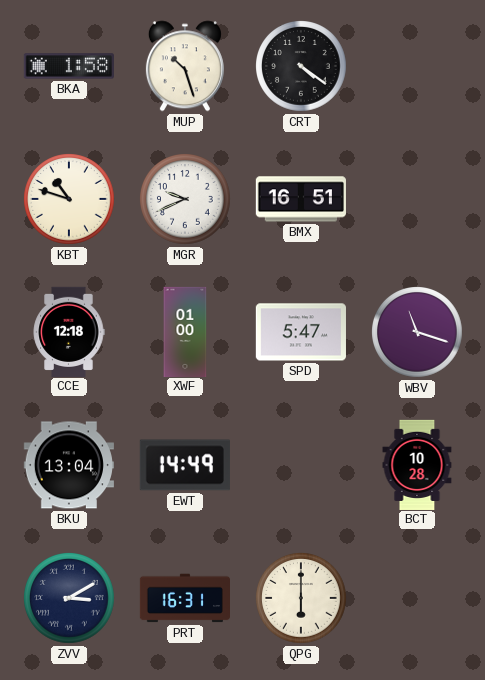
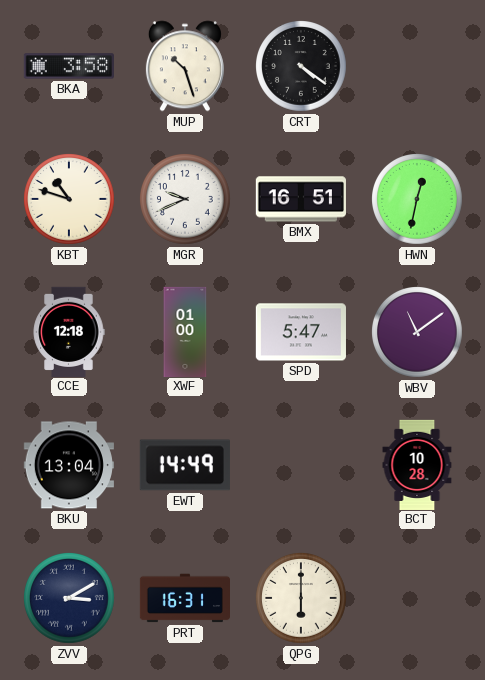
BKA: 1:58 -> 3:58
HWN: none -> 12:32
WBV: 11:18 -> 11:09
